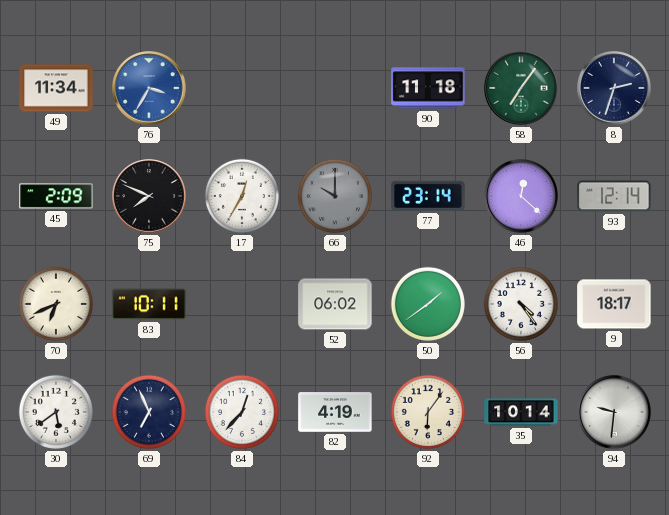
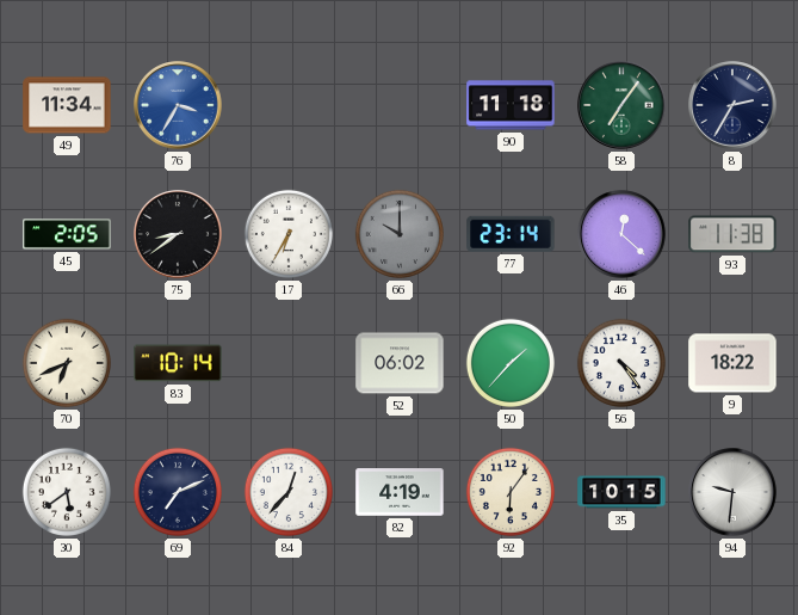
8: 2:33 -> 2:35
45: 2:09 -> 2:05
75: 7:49 -> 8:39
17: 12:35 -> 6:35
93: 12:14 -> 11:38
83: 10:11 -> 10:14
50: 1:39 -> 1:37
9: 18:17 -> 18:22
69: 6:56 -> 7:11
35: 10:14 -> 10:15
